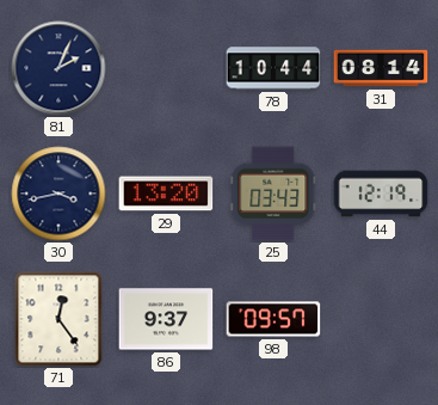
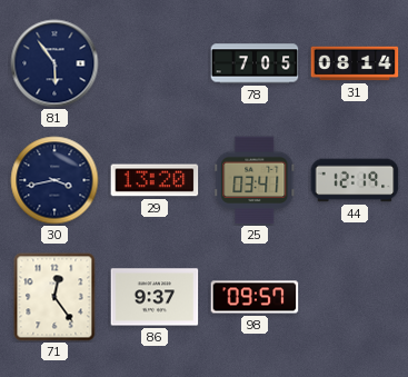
81: 2:04 -> 5:54
78: 10:44 -> 7:05
25: 03:43 -> 03:41
